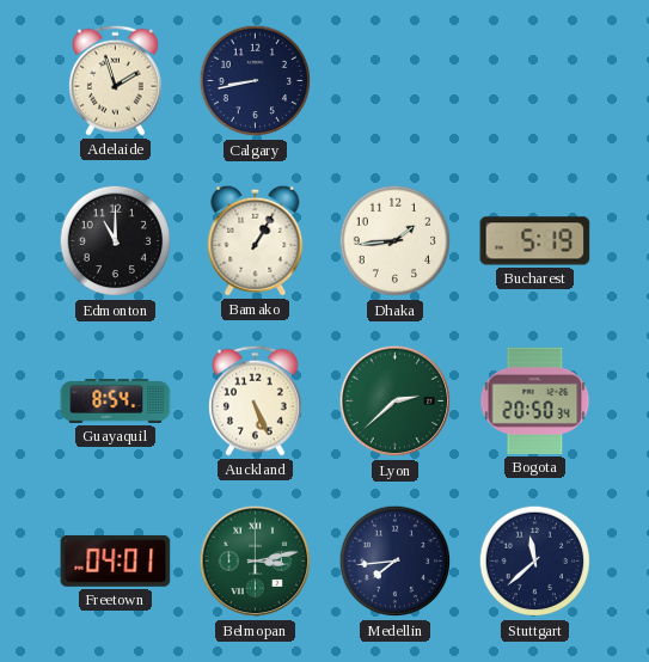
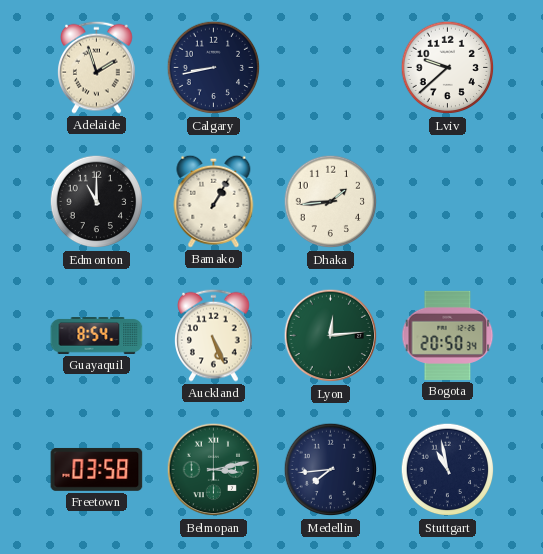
Lviv: none -> 9:38
Bucharest: 5:19 -> none
Lyon: 2:38 -> 12:14
Freetown: 04:01 -> 03:58
Stuttgart: 11:38 -> 10:58
